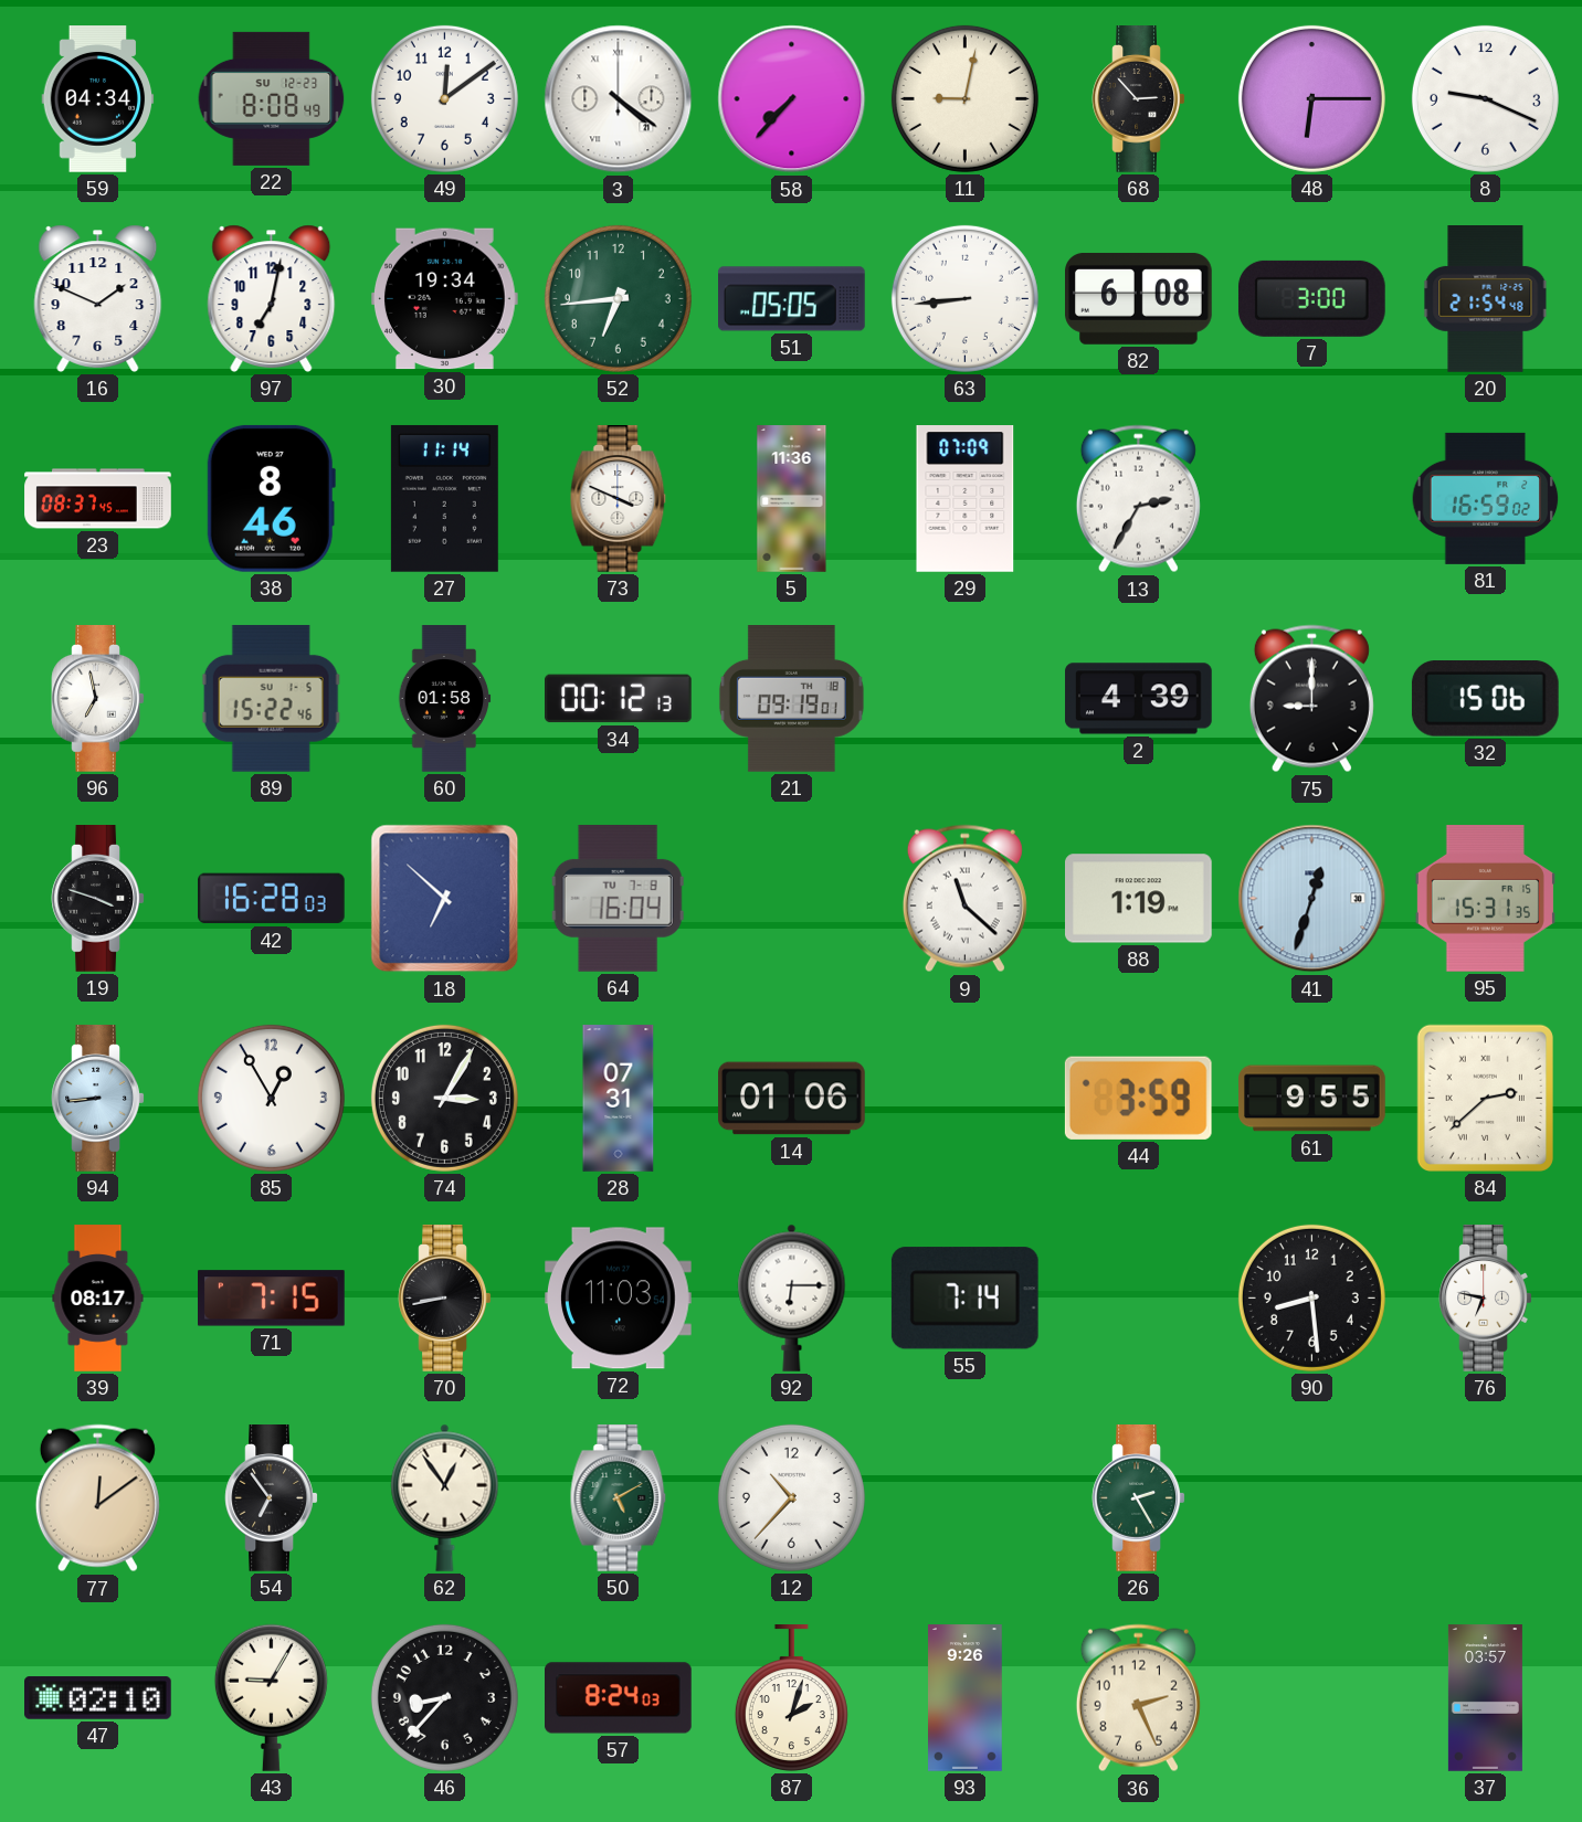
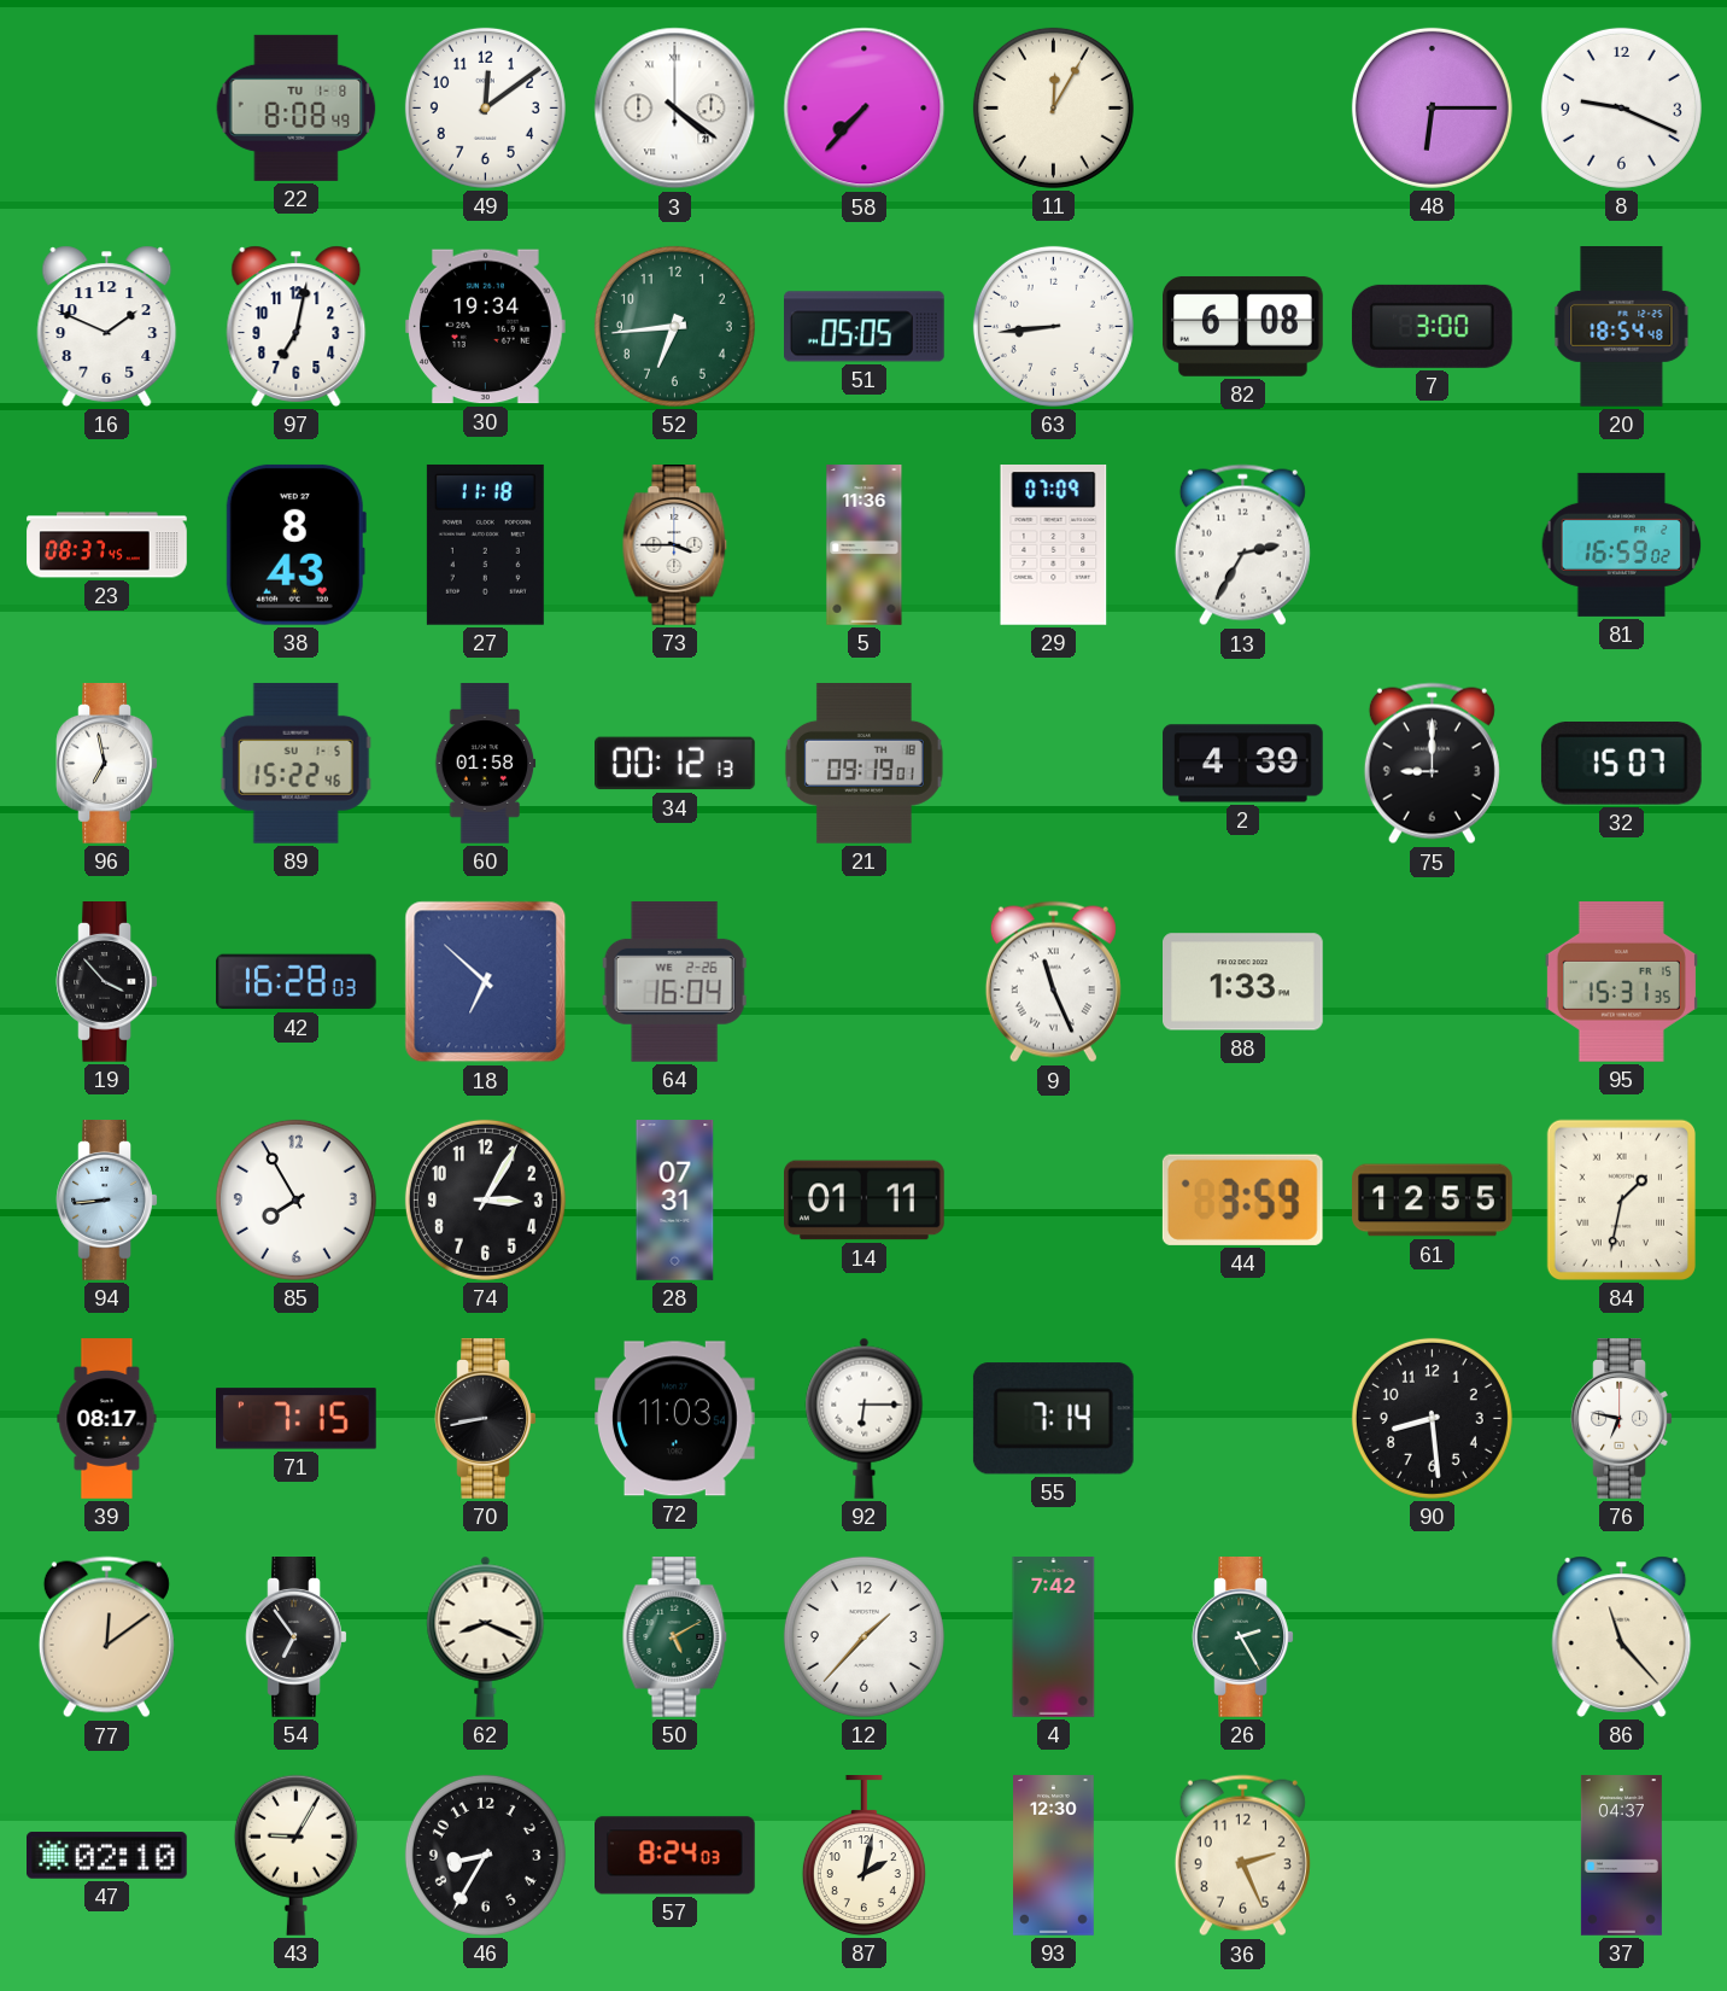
59: 04:34 -> none
22 date: SU 12-23 -> TU 1-8
11: 9:02 -> 12:05
68: 2:53 -> none
20: 21:54 -> 18:54
38: 8:46 -> 8:43
27: 11:14 -> 11:18
73: 3:49 -> 3:45
32: 15:06 -> 15:07
19: 3:48 -> 3:53
64 date: TU 7-8 -> WE 2-26
9: 11:22 -> 11:26
88: 1:19 -> 1:33
41: 12:33 -> none
85: 12:55 -> 7:55
14: 01:06 -> 01:11
61: 9:55 -> 12:55
84: 2:38 -> 1:32
62: 12:54 -> 8:19
12: 10:37 -> 1:37
4: none -> 7:42
86: none -> 11:23
46: 8:37 -> 8:35
87: 2:03 -> 2:02
93: 9:26 -> 12:30
37: 03:57 -> 04:37
